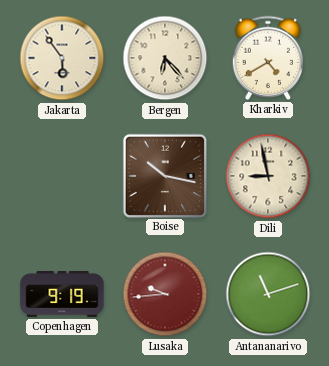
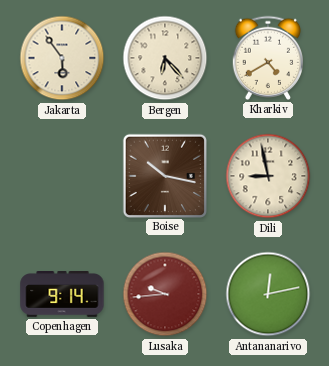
Copenhagen: 9:19 -> 9:14
Antananarivo: 11:12 -> 12:13
